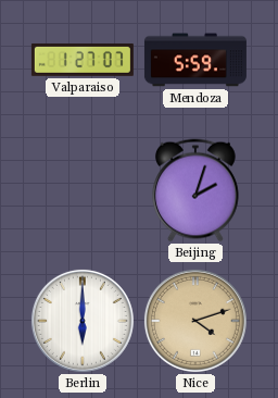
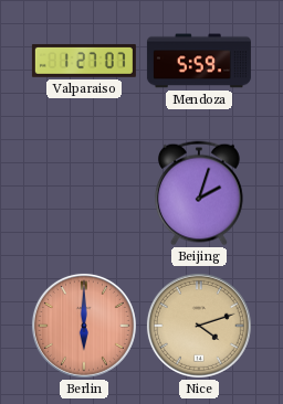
Berlin dial: white -> salmon
